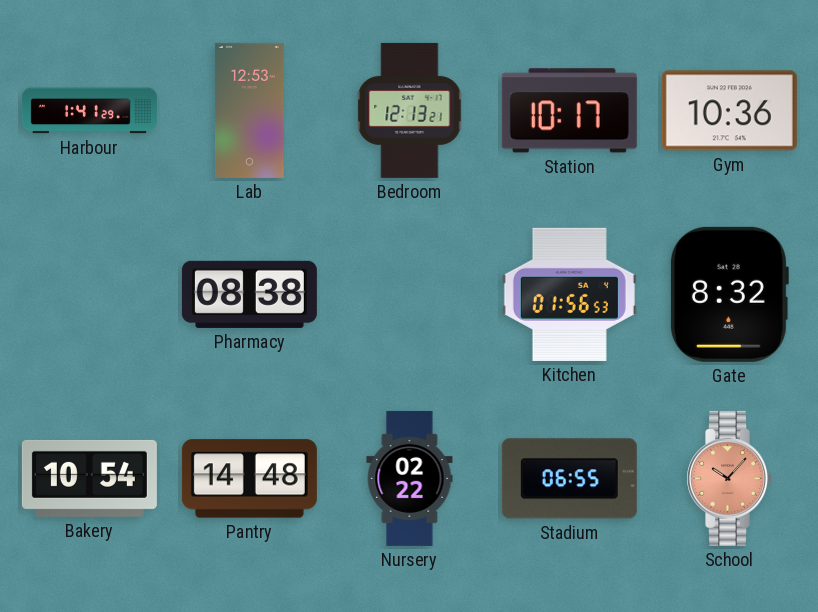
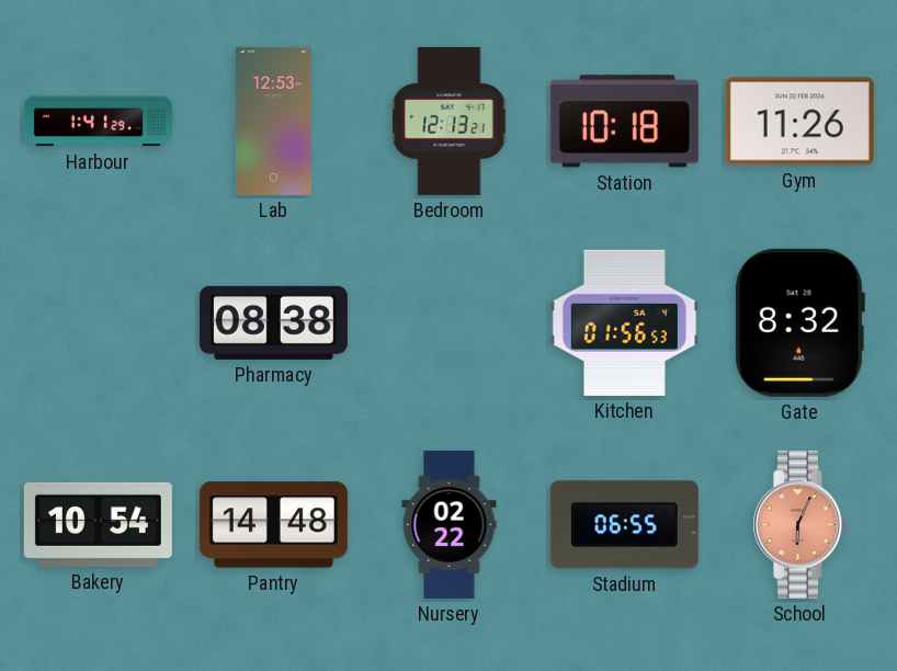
Station: 10:17 -> 10:18
Gym: 10:36 -> 11:26
School: 10:07 -> 6:04
